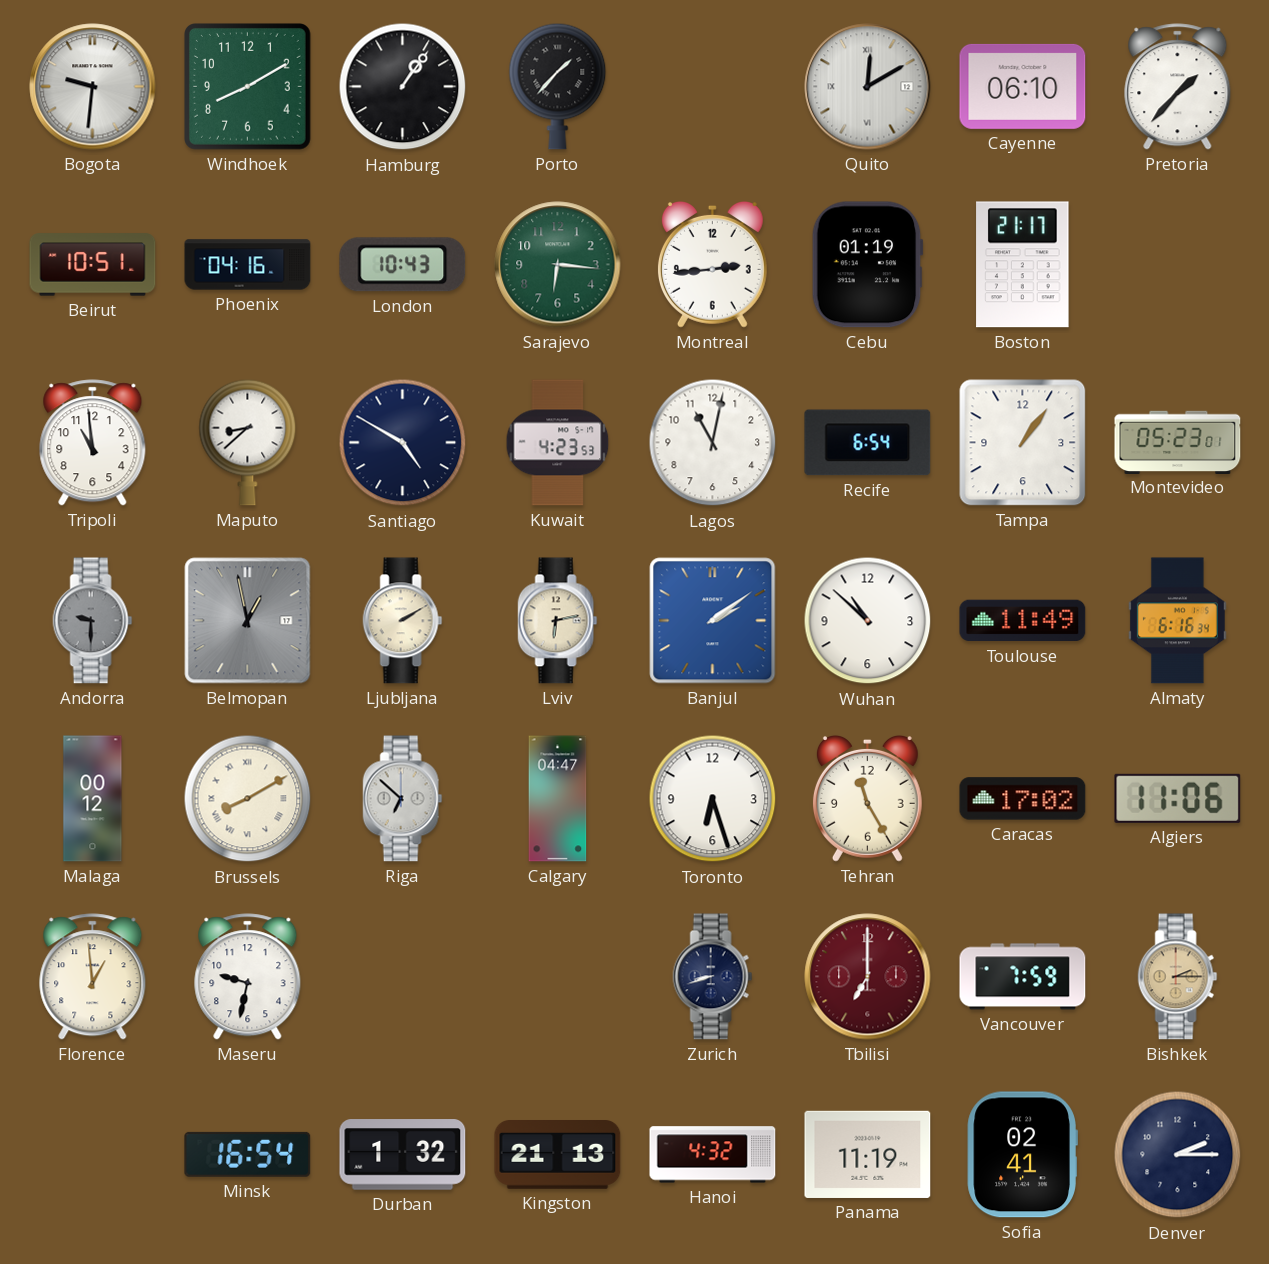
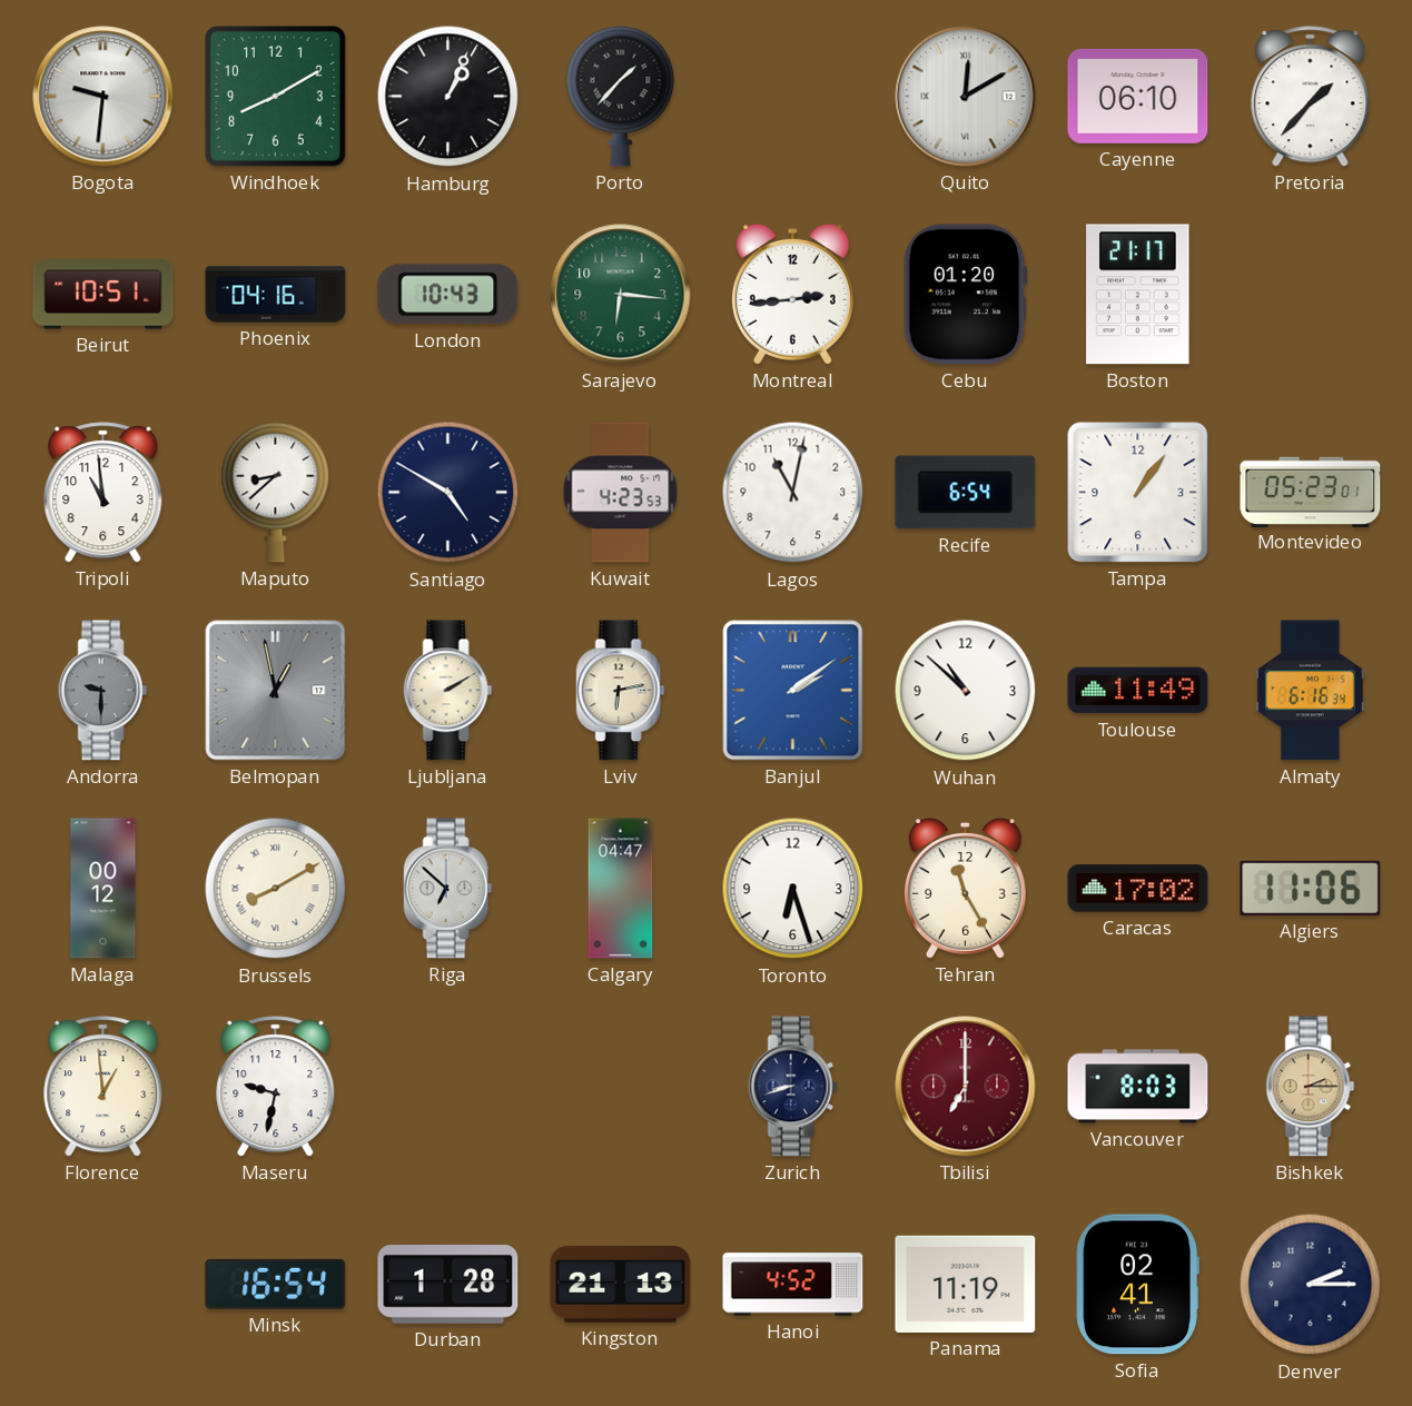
Hamburg: 1:06 -> 1:04
Cebu: 01:19 -> 01:20
Vancouver: 7:59 -> 8:03
Durban: 1:32 -> 1:28
Hanoi: 4:32 -> 4:52
